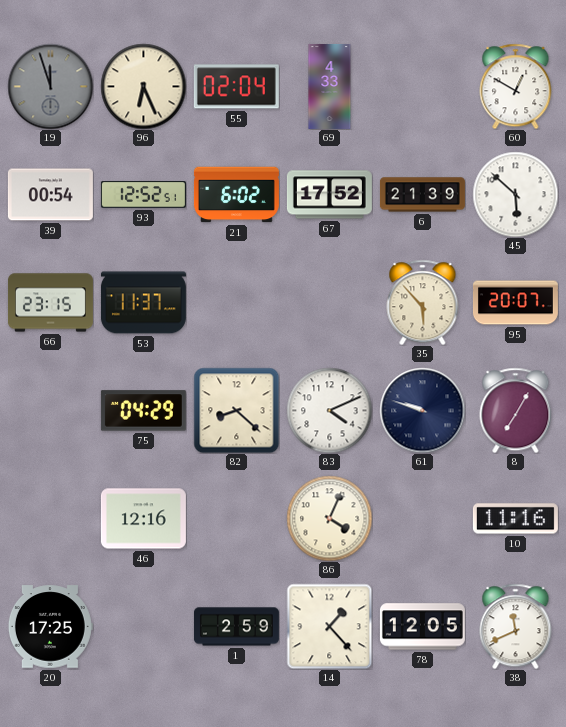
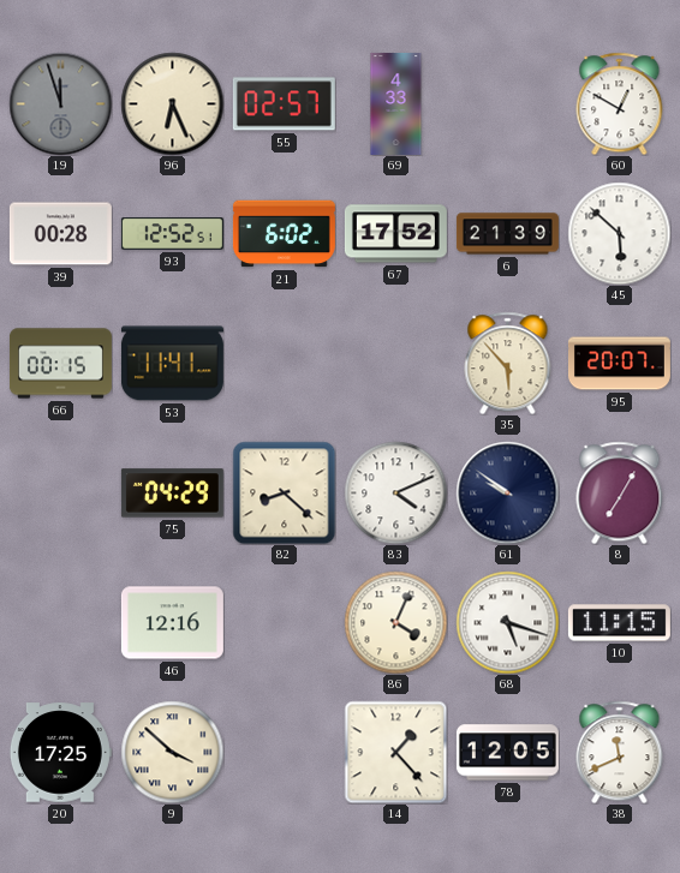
55: 02:04 -> 02:57
39: 00:54 -> 00:28
66: 23:15 -> 00:15
53: 11:37 -> 11:41
61: 9:48 -> 9:51
68: none -> 5:18
10: 11:16 -> 11:15
9: none -> 3:52
1: 2:59 -> none
